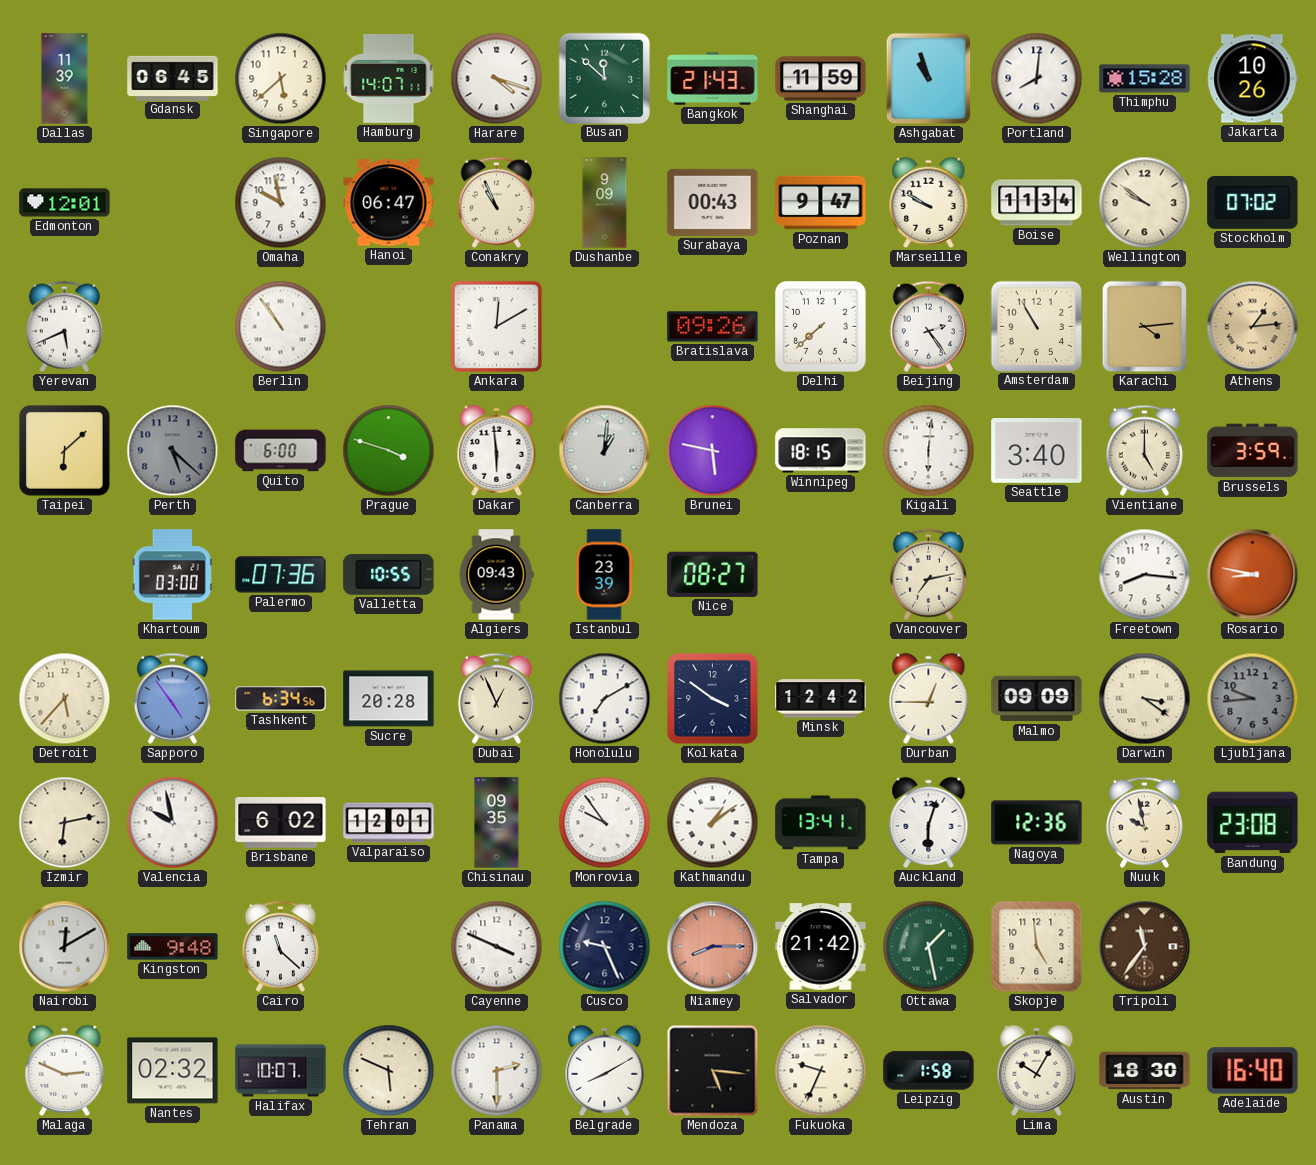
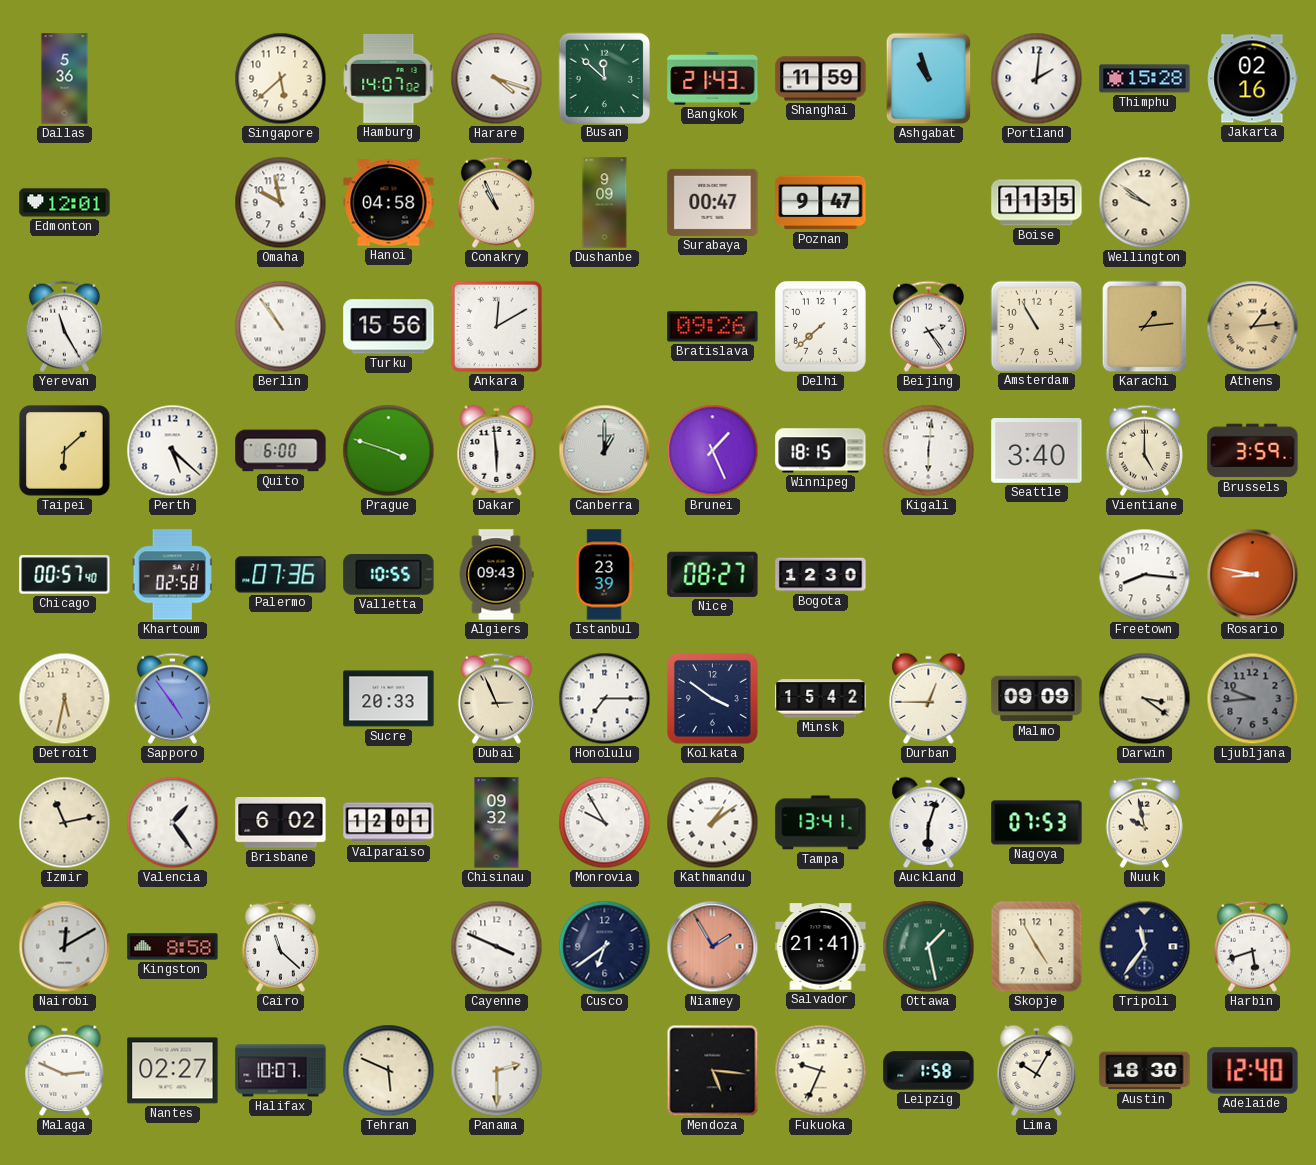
Dallas: 11:39 -> 5:36
Gdansk: 06:45 -> none
Hamburg: 14:07:11 -> 14:07:02
Portland: 8:01 -> 2:01
Jakarta: 10:26 -> 02:16
Hanoi: 06:47 -> 04:58
Surabaya: 00:43 -> 00:47
Marseille: 9:50 -> none
Boise: 11:34 -> 11:35
Stockholm: 07:02 -> none
Yerevan: 5:41 -> 11:25
Turku: none -> 15:56
Karachi: 4:14 -> 1:14
Perth dial: grey -> white
Canberra: 1:01 -> 1:00
Brunei: 5:47 -> 1:26
Chicago: none -> 00:57
Khartoum: 03:00 -> 02:58
Bogota: none -> 12:30
Vancouver: 7:13 -> none
Detroit: 5:37 -> 5:32
Tashkent: 6:34 -> none
Sucre: 20:28 -> 20:33
Dubai: 12:56 -> 2:56
Honolulu: 7:10 -> 7:15
Minsk: 12:42 -> 15:42
Izmir: 6:13 -> 11:13
Valencia: 9:58 -> 1:24
Chisinau: 09:35 -> 09:32
Monrovia: 9:54 -> 9:55
Nagoya: 12:36 -> 07:53
Bandung: 23:08 -> none
Kingston: 9:48 -> 8:58
Cusco: 9:26 -> 6:39
Niamey: 8:15 -> 1:55
Salvador: 21:42 -> 21:41
Skopje: 4:59 -> 4:55
Tripoli dial: brown -> navy
Harbin: none -> 5:42
Nantes: 02:32 -> 02:27
Belgrade: 8:10 -> none
Adelaide: 16:40 -> 12:40
